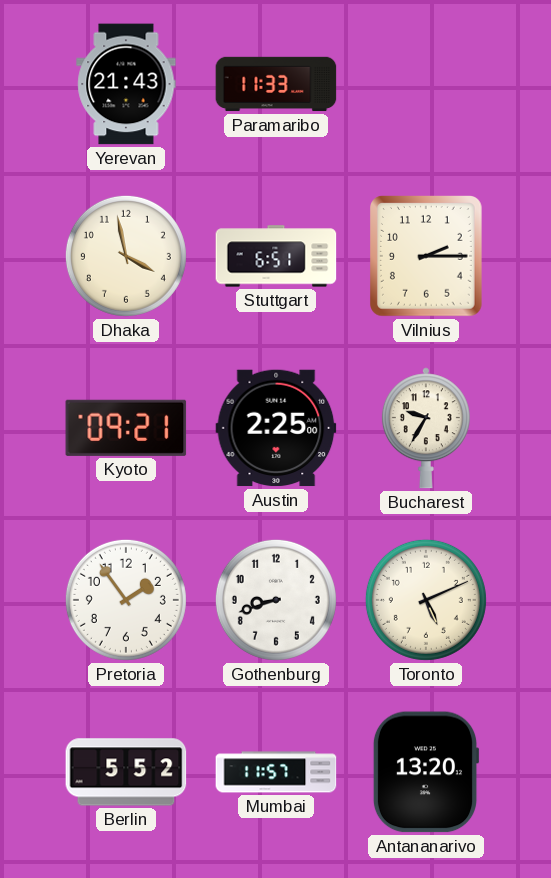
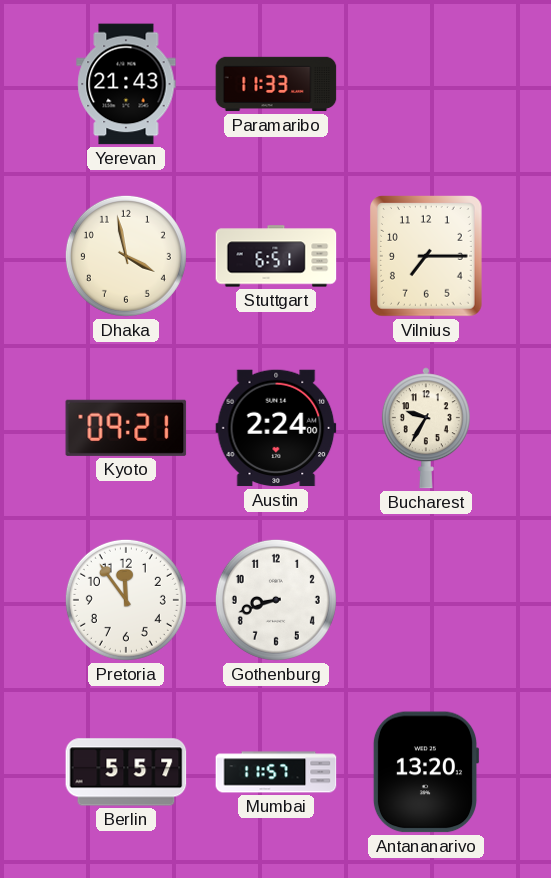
Vilnius: 2:15 -> 7:15
Austin: 2:25 -> 2:24
Pretoria: 1:54 -> 11:54
Toronto: 5:11 -> none
Berlin: 5:52 -> 5:57
